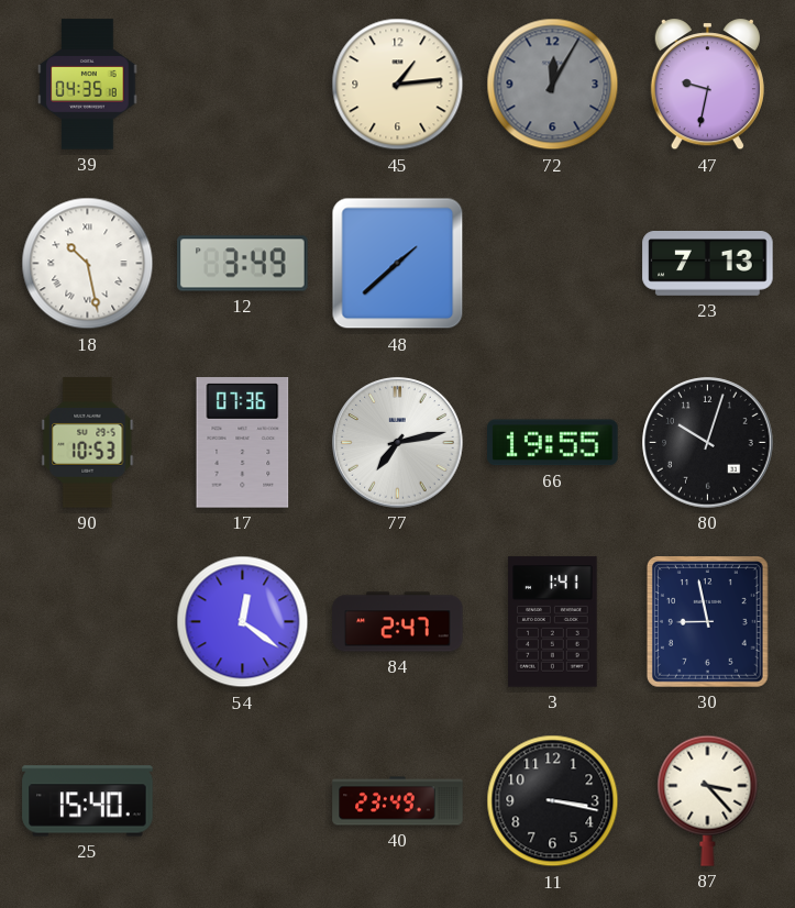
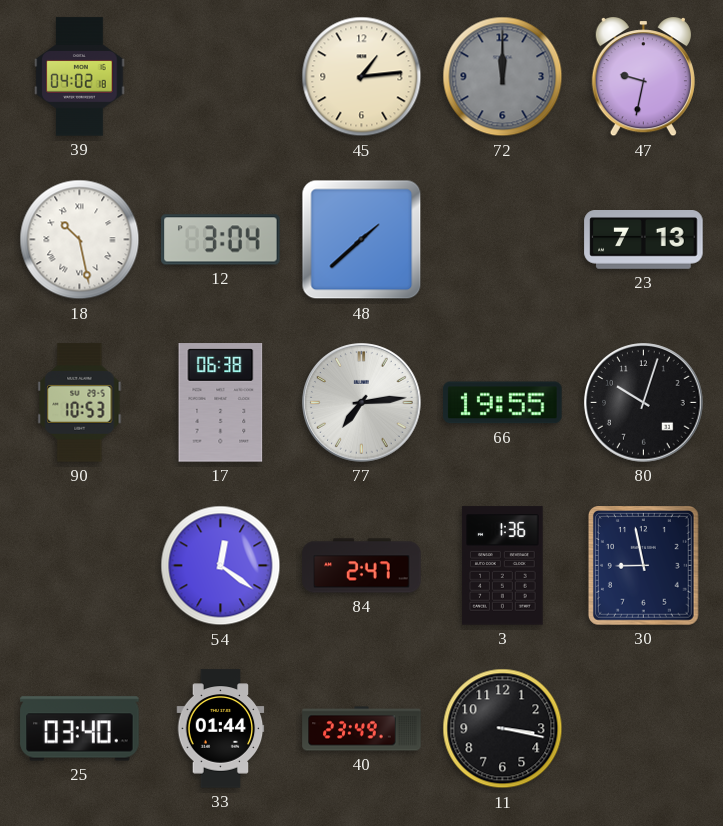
39: 04:35 -> 04:02
72: 12:05 -> 12:00
12: 3:49 -> 3:04
17: 07:36 -> 06:38
77: 7:13 -> 7:14
3: 1:41 -> 1:36
25: 15:40 -> 03:40
33: none -> 01:44
87: 3:23 -> none
